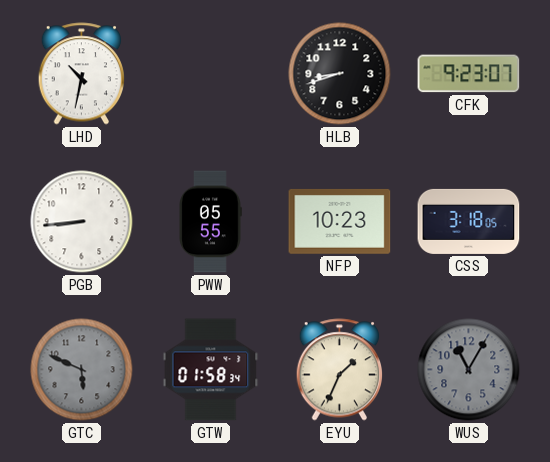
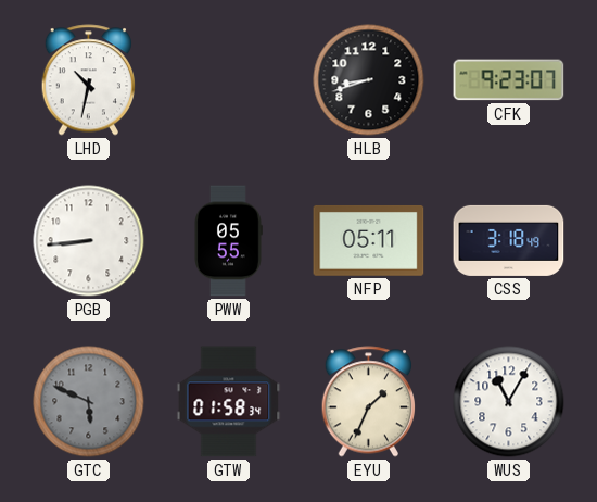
NFP: 10:23 -> 05:11
CSS: 3:18:05 -> 3:18:49
WUS dial: grey -> white
